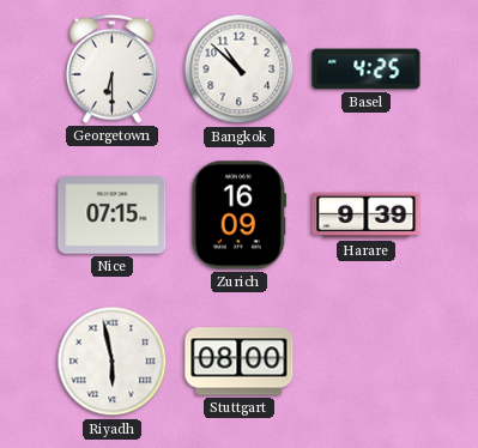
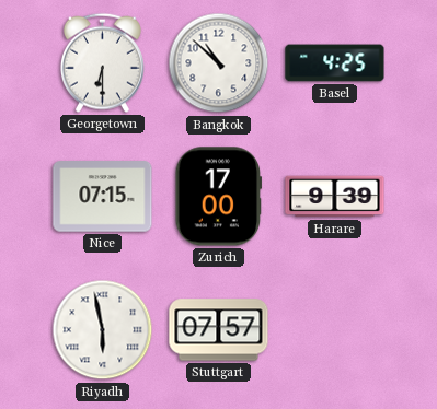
Zurich: 16:09 -> 17:00
Stuttgart: 08:00 -> 07:57
